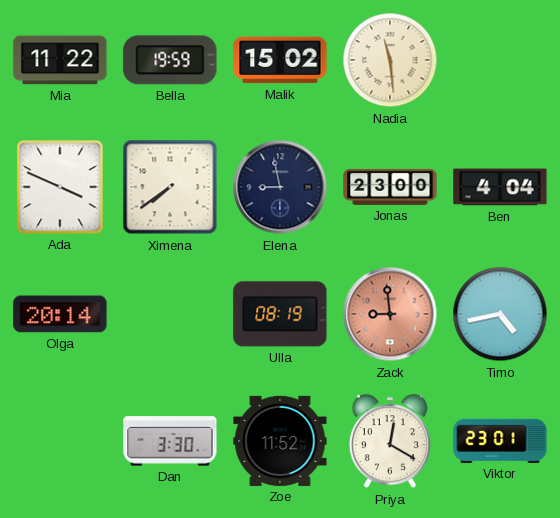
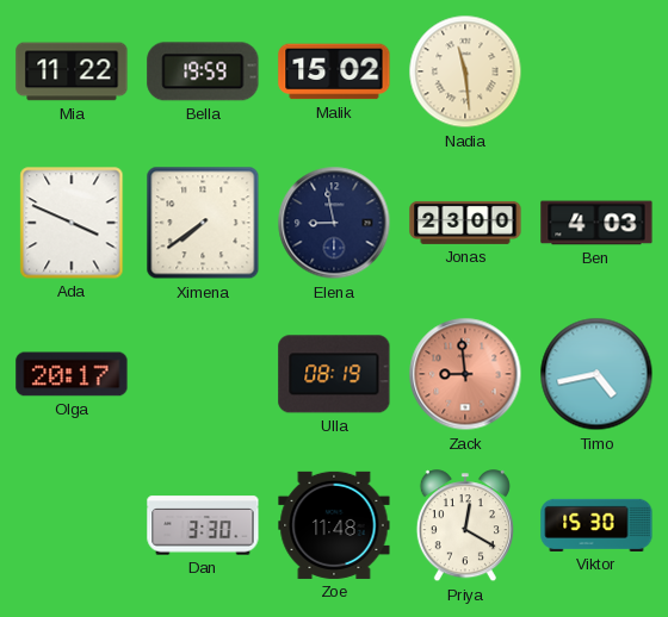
Ben: 4:04 -> 4:03
Olga: 20:14 -> 20:17
Zoe: 11:52 -> 11:48
Viktor: 23:01 -> 15:30
